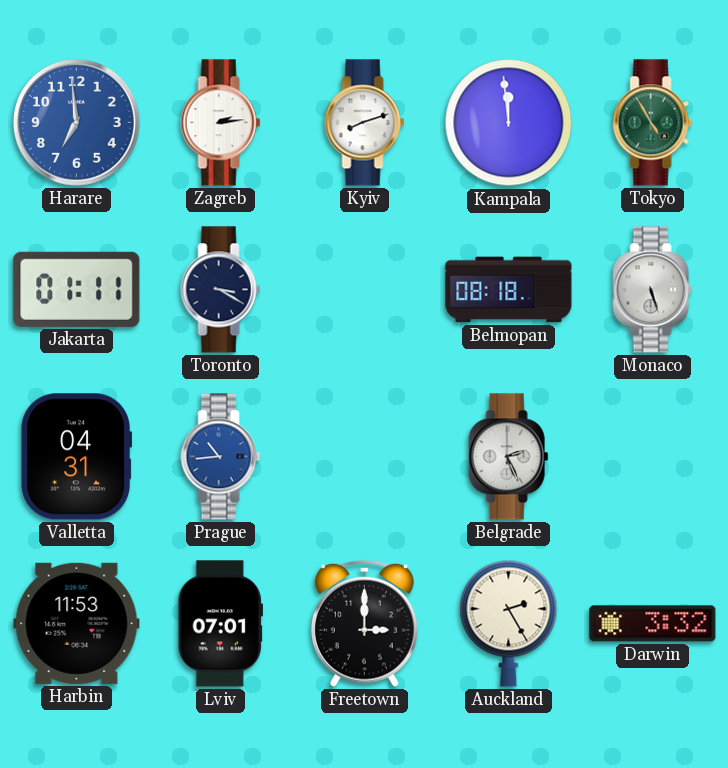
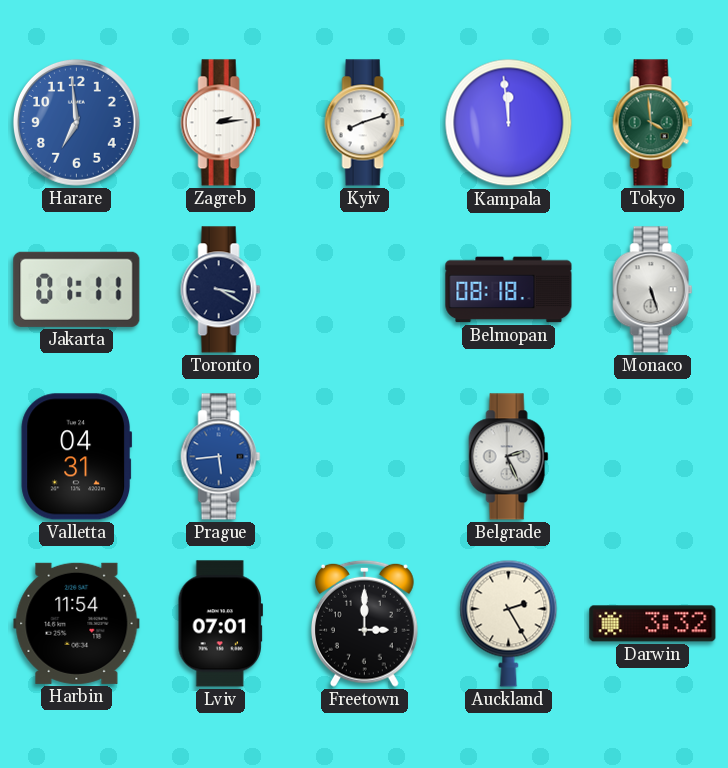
Tokyo: 4:55 -> 3:59
Prague: 10:44 -> 5:44
Harbin: 11:53 -> 11:54
